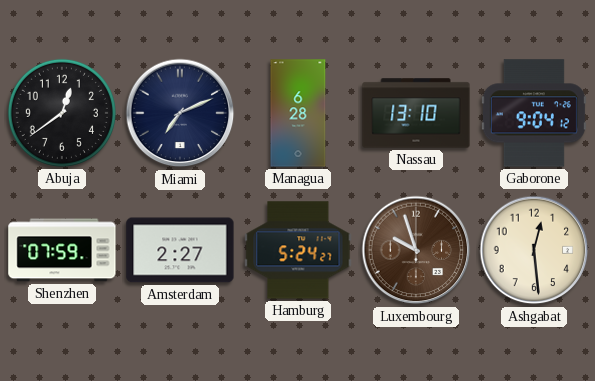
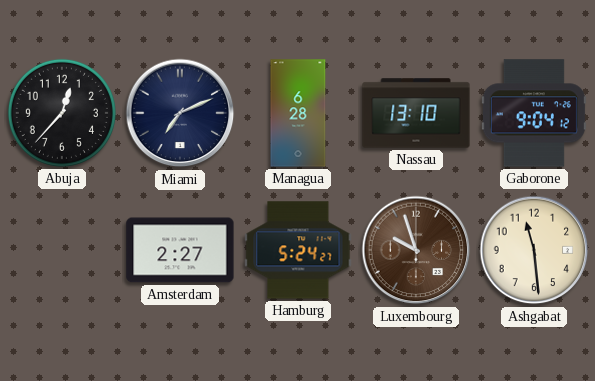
Abuja: 12:39 -> 12:37
Shenzhen: 07:59 -> none
Ashgabat: 12:29 -> 11:29
